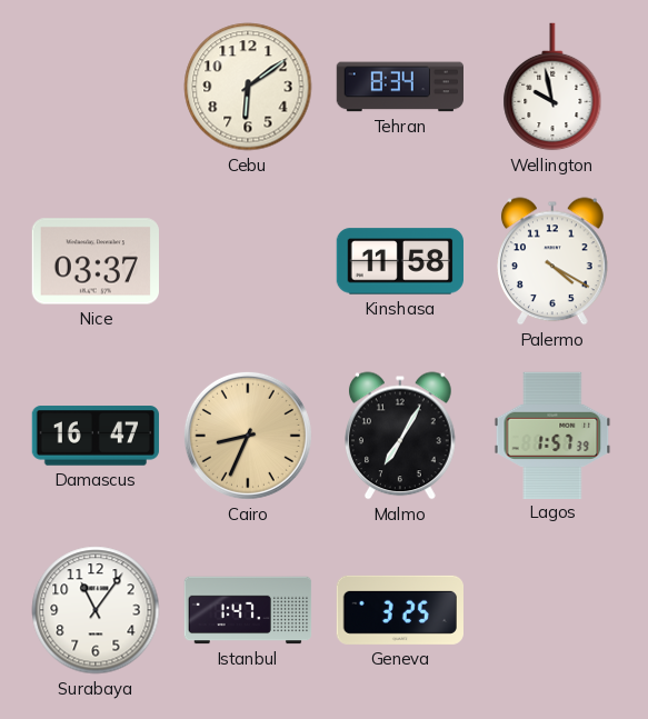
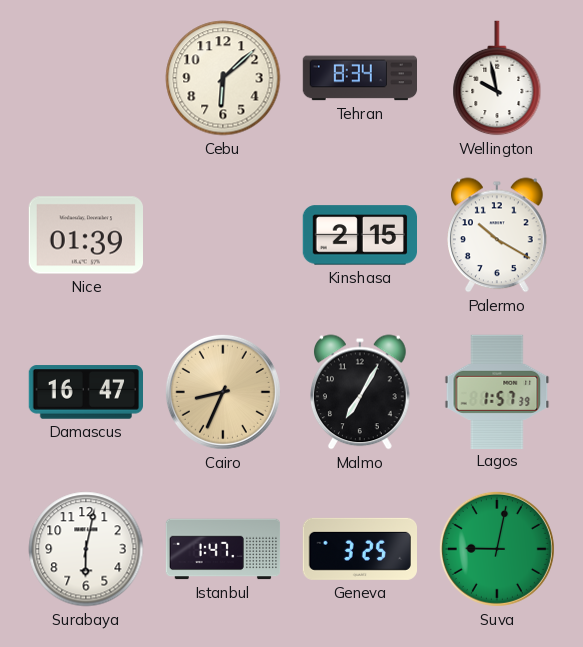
Cebu: 6:09 -> 6:08
Nice: 03:37 -> 01:39
Kinshasa: 11:58 -> 2:15
Palermo: 4:20 -> 10:20
Surabaya: 11:06 -> 6:02
Suva: none -> 9:02
